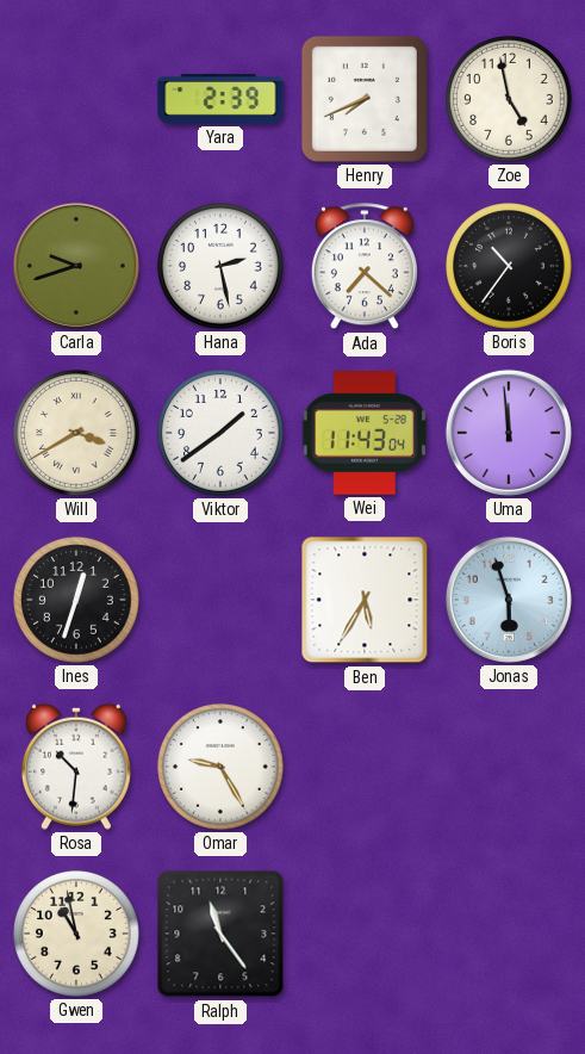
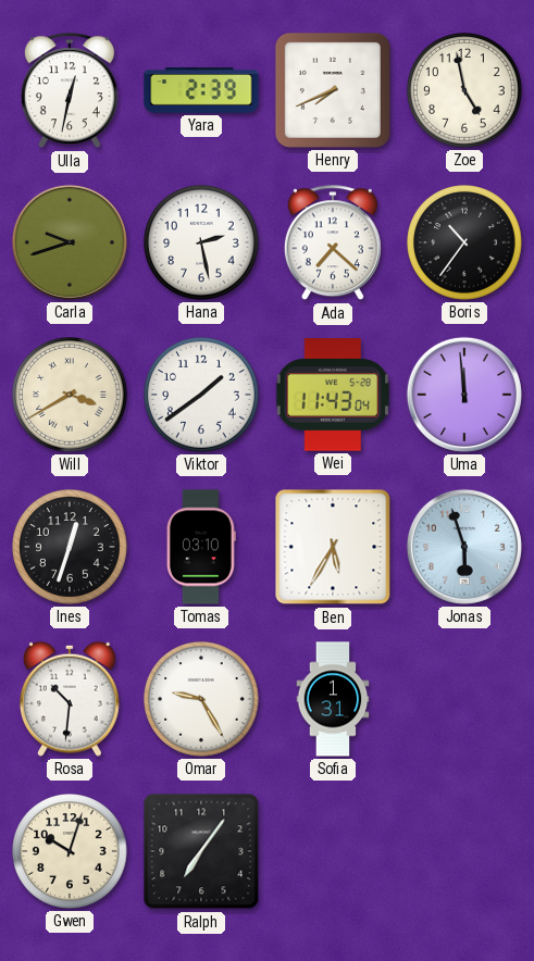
Ulla: none -> 12:32
Tomas: none -> 03:10
Sofia: none -> 1:31
Gwen: 10:58 -> 10:03
Ralph: 11:24 -> 7:06
